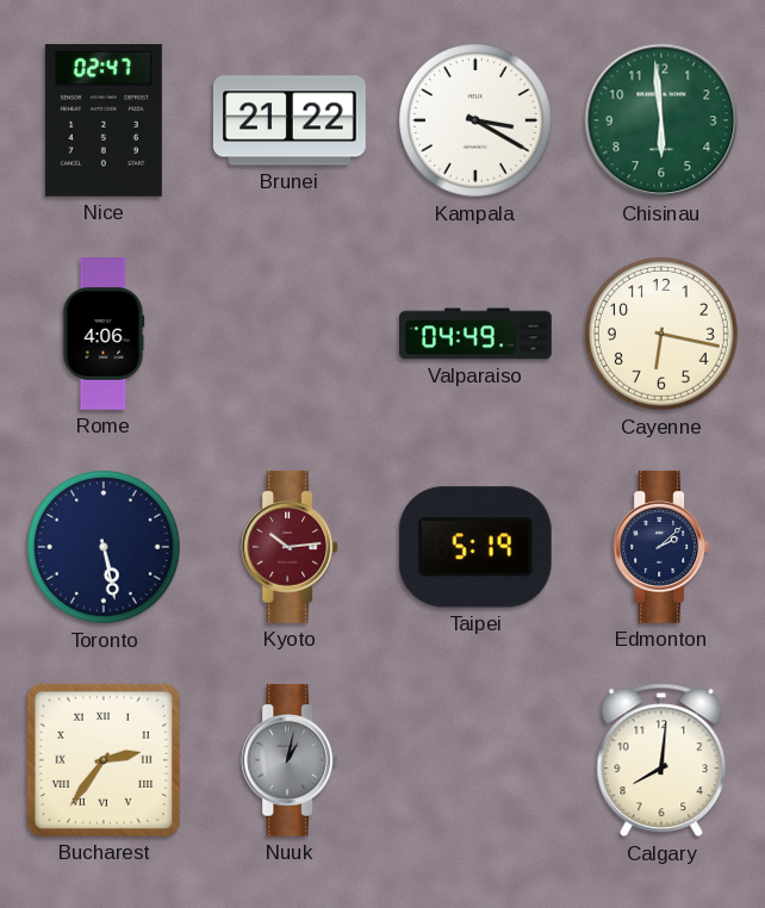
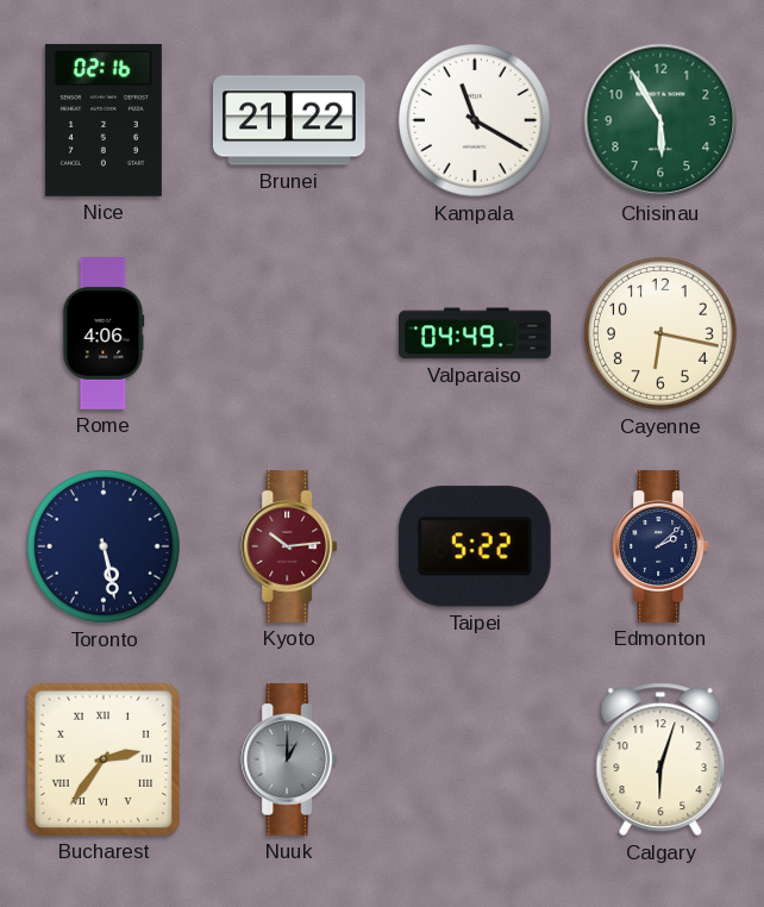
Nice: 02:47 -> 02:16
Kampala: 3:20 -> 11:20
Chisinau: 5:59 -> 5:55
Taipei: 5:19 -> 5:22
Nuuk: 1:02 -> 1:00
Calgary: 8:01 -> 6:03
